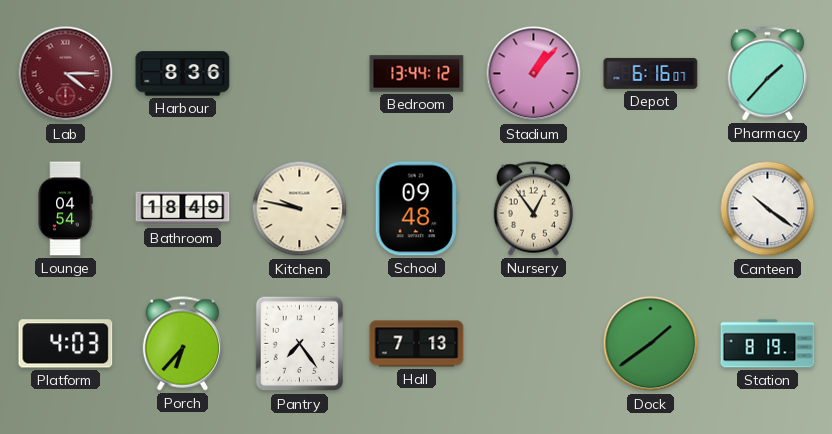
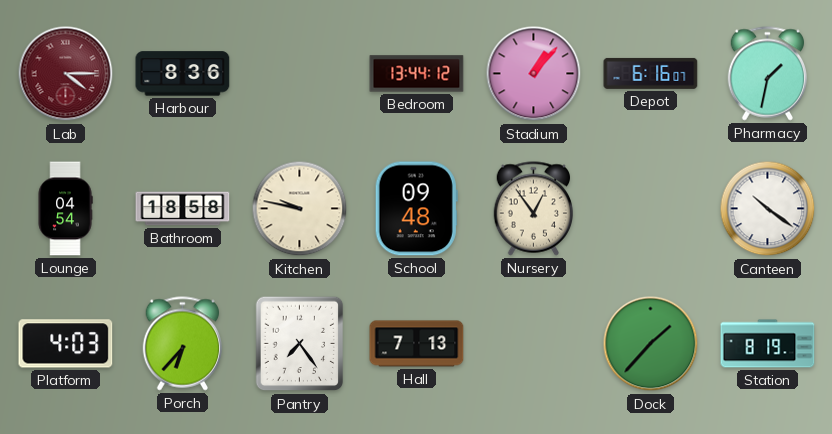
Pharmacy: 1:37 -> 1:32
Bathroom: 18:49 -> 18:58
Dock: 1:39 -> 1:37
